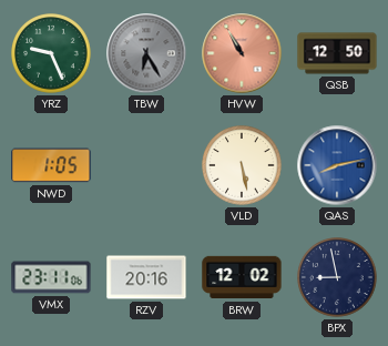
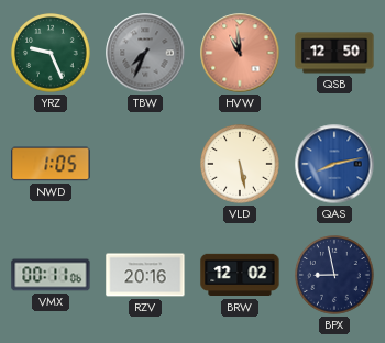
TBW: 6:25 -> 7:34
HVW: 10:55 -> 10:59
VMX: 23:11 -> 00:11
